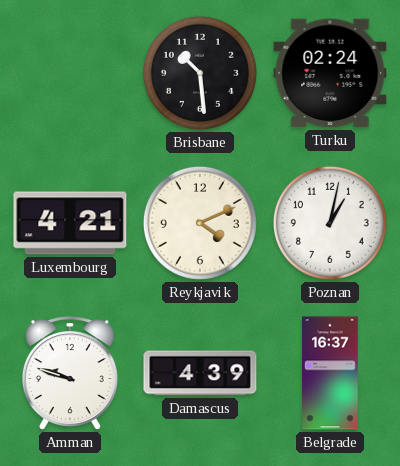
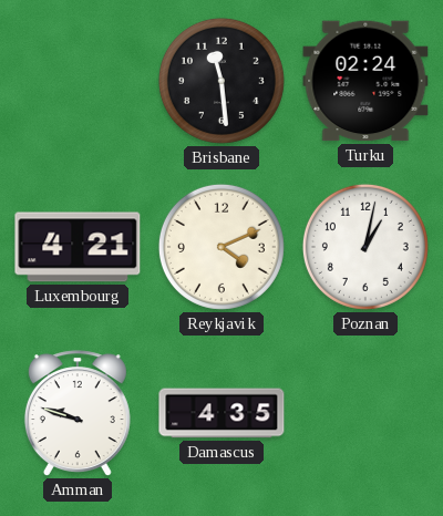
Brisbane: 10:29 -> 11:29
Damascus: 4:39 -> 4:35
Belgrade: 16:37 -> none
